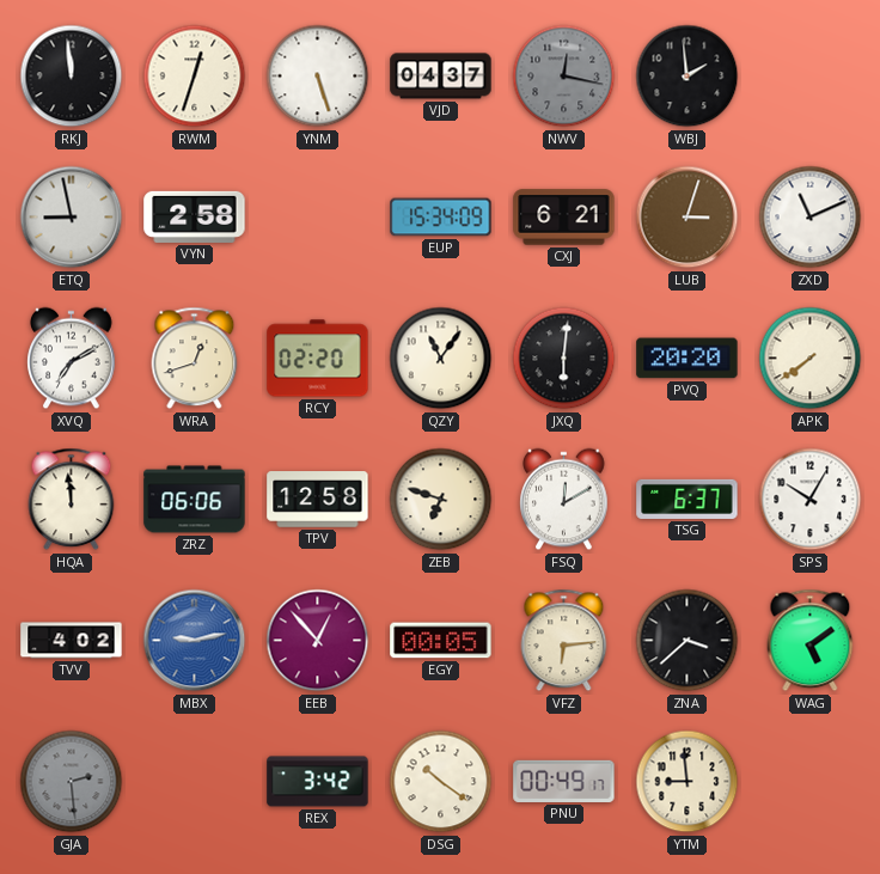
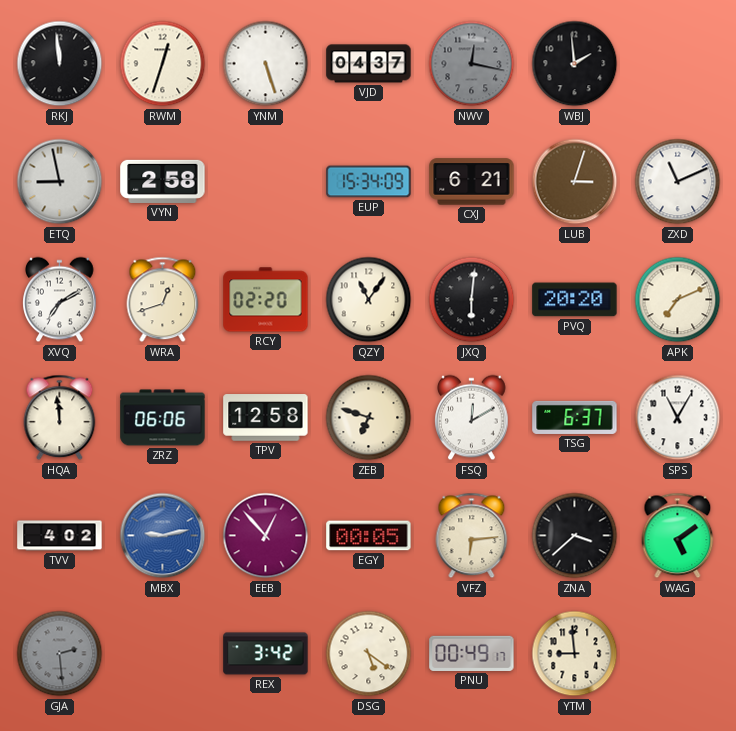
APK: 7:39 -> 7:11
SPS: 10:05 -> 11:05
DSG: 10:21 -> 5:21
